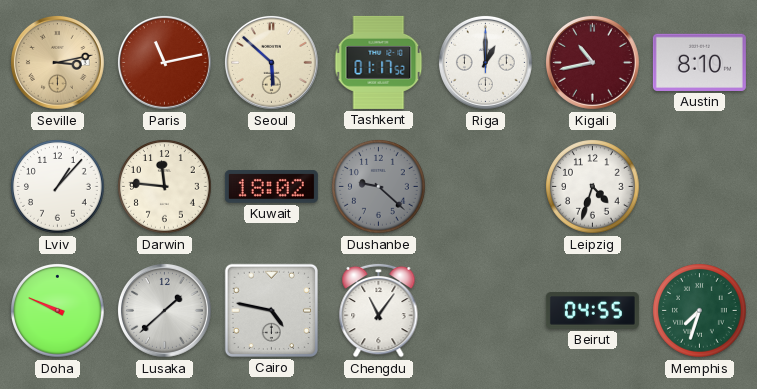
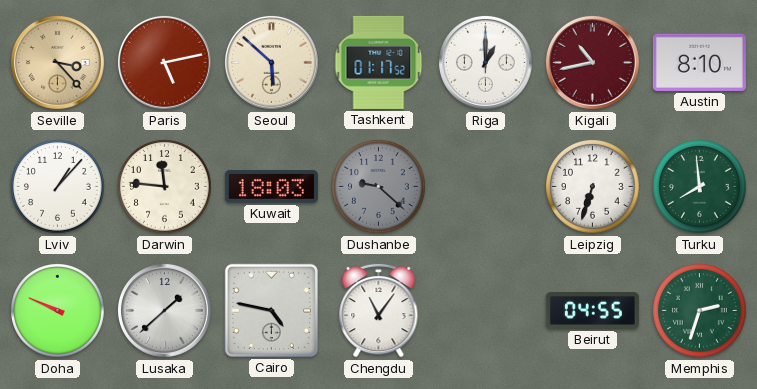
Seville: 3:13 -> 3:23
Paris: 11:13 -> 5:13
Kuwait: 18:02 -> 18:03
Leipzig: 4:33 -> 6:33
Turku: none -> 7:59
Memphis: 7:33 -> 2:33
